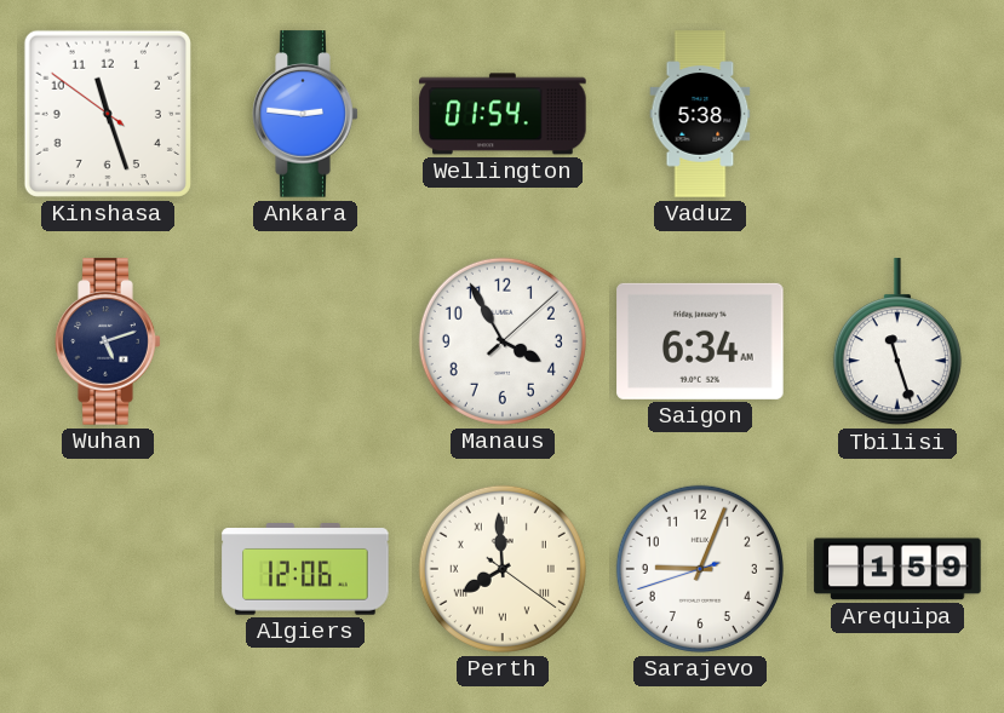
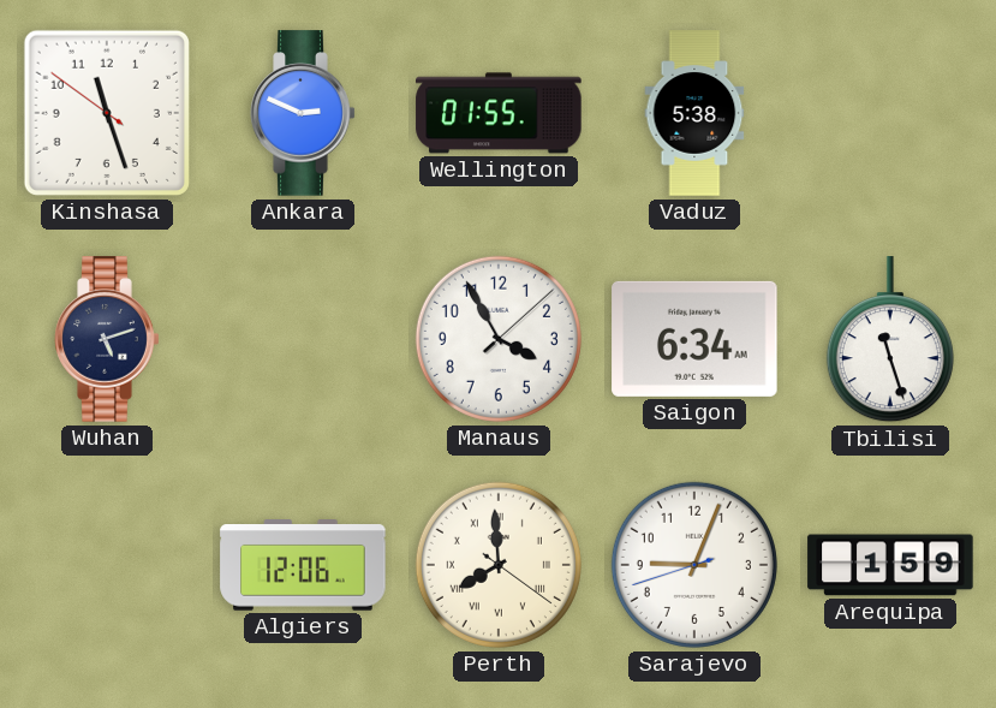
Ankara: 2:46 -> 2:49
Wellington: 01:54 -> 01:55
